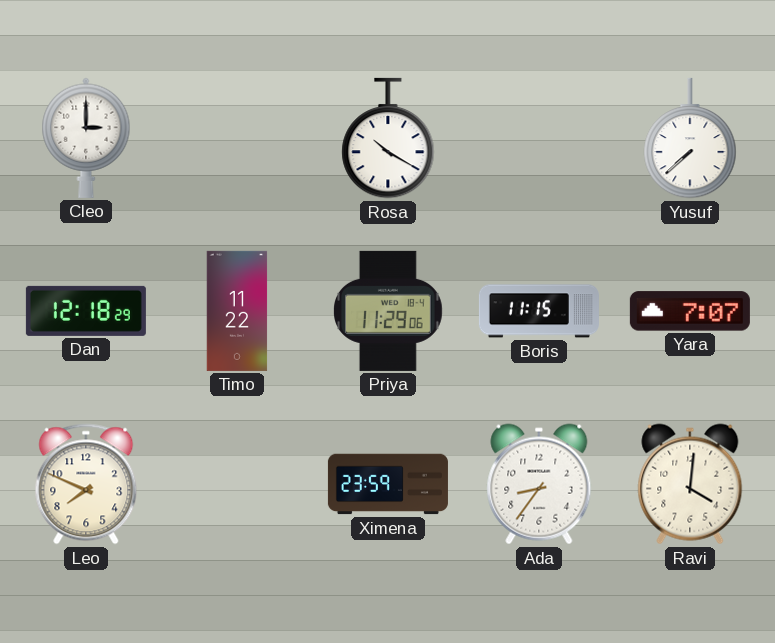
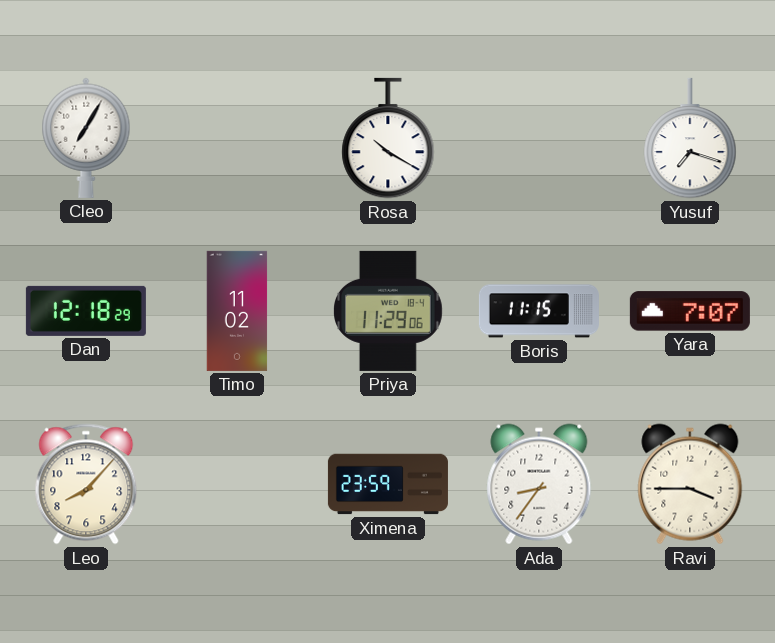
Cleo: 3:00 -> 7:05
Yusuf: 7:38 -> 7:18
Timo: 11:22 -> 11:02
Leo: 7:49 -> 8:07
Ravi: 4:01 -> 3:45
